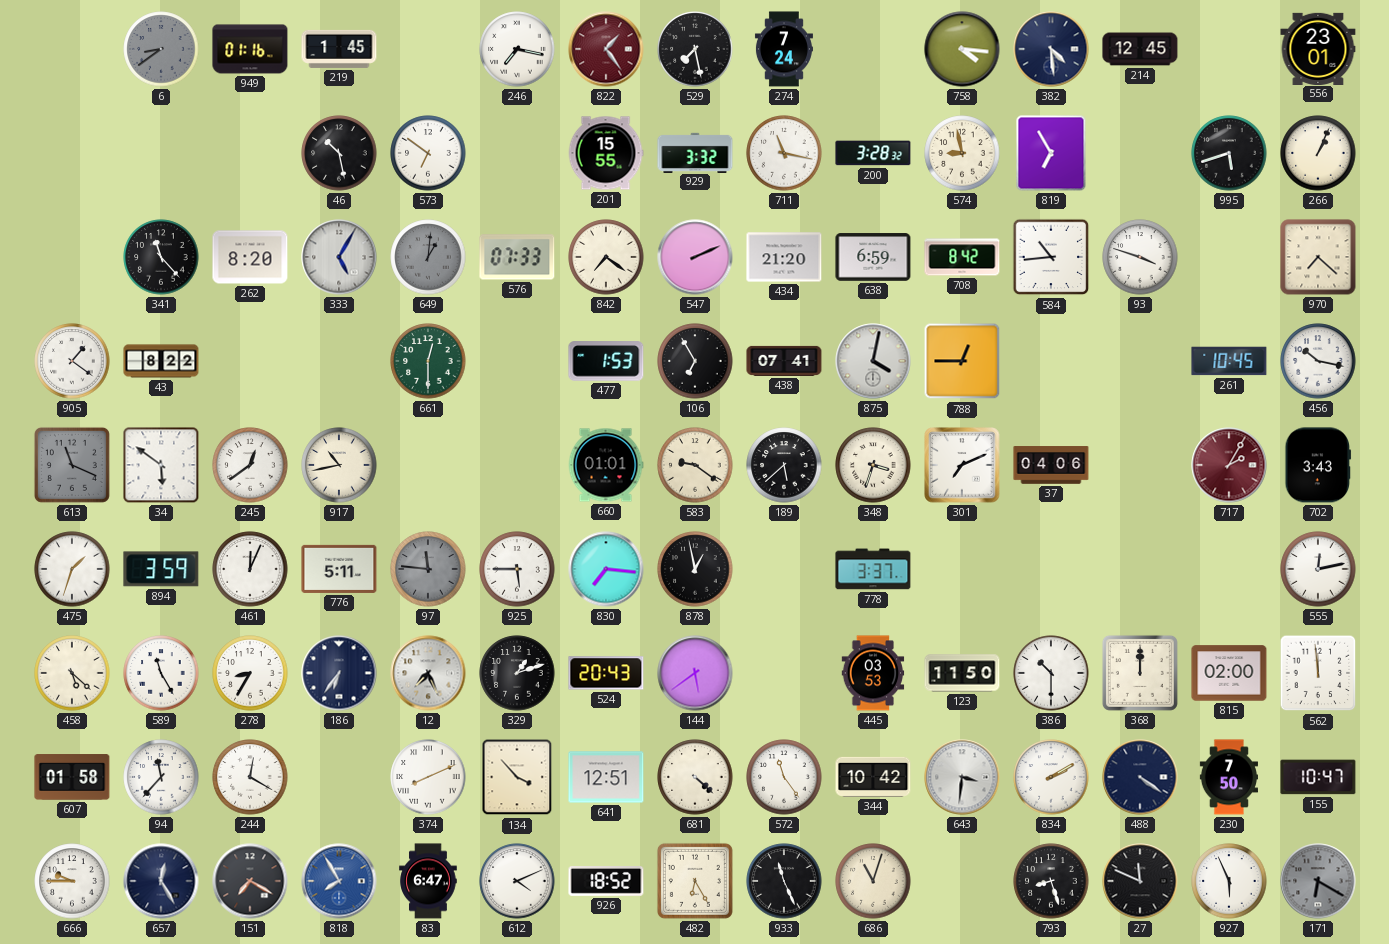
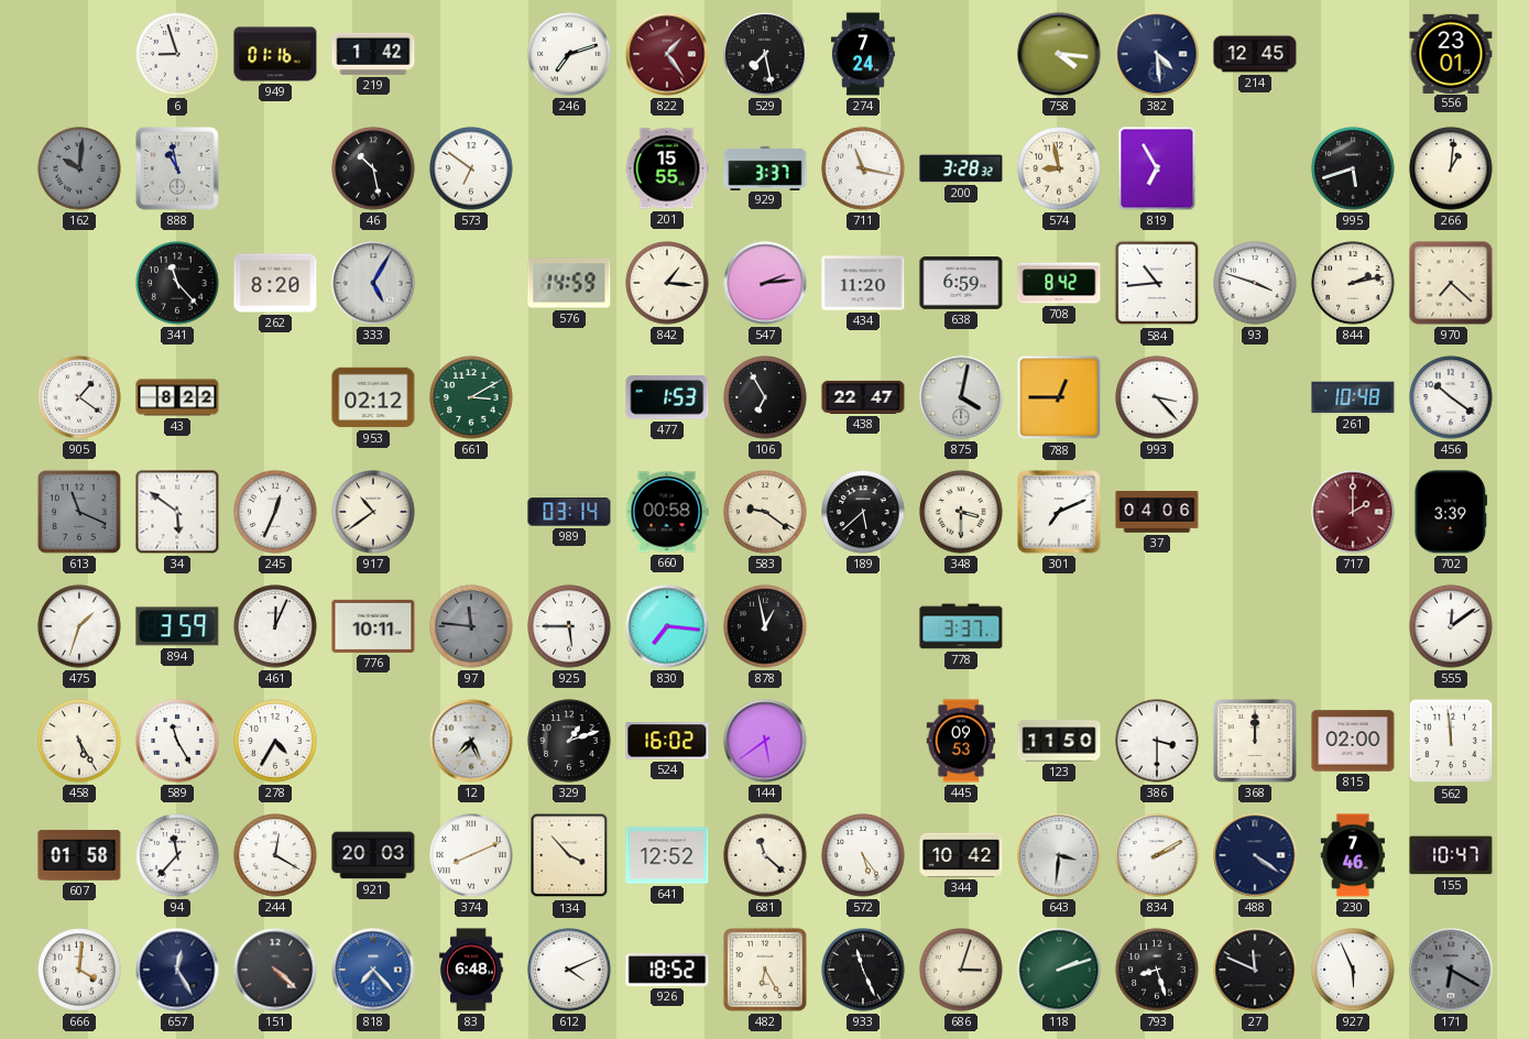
6: 8:39 -> 8:57
6 dial: grey -> white
219: 1:45 -> 1:42
246: 7:17 -> 7:12
162: none -> 10:01
888: none -> 10:58
929: 3:32 -> 3:37
266: 1:04 -> 1:01
649: 1:01 -> none
576: 07:33 -> 14:59
842: 7:21 -> 1:16
547: 2:11 -> 2:14
434: 21:20 -> 11:20
844: none -> 2:13
953: none -> 02:12
661: 12:30 -> 3:10
438: 07:41 -> 22:47
993: none -> 3:23
261: 10:45 -> 10:48
456: 10:17 -> 10:21
245: 12:39 -> 12:34
917: 10:43 -> 10:39
989: none -> 03:14
660: 01:01 -> 00:58
348: 3:33 -> 3:30
717: 2:05 -> 2:00
702: 3:43 -> 3:39
776: 5:11 -> 10:11
555: 12:13 -> 12:09
458: 5:22 -> 5:25
278: 8:35 -> 4:35
186: 6:36 -> none
524: 20:43 -> 16:02
445: 03:53 -> 09:53
386: 10:30 -> 3:30
921: none -> 20:03
641: 12:51 -> 12:52
681: 4:22 -> 11:22
572: 11:24 -> 5:24
230: 7:50 -> 7:46
666: 9:45 -> 4:01
151: 7:20 -> 4:22
818: 7:55 -> 7:23
83: 6:47 -> 6:48
686: 11:03 -> 3:03
118: none -> 2:12
